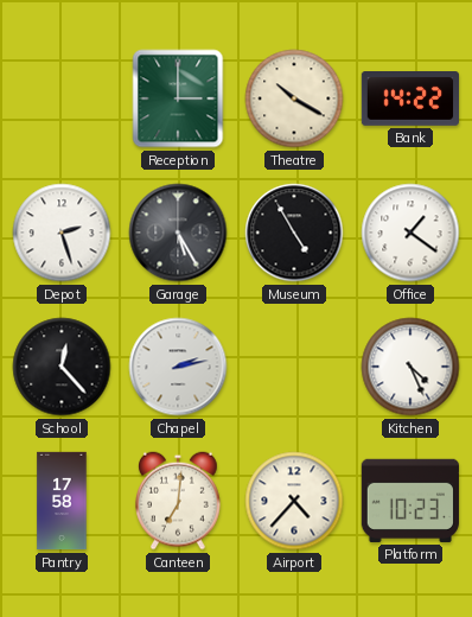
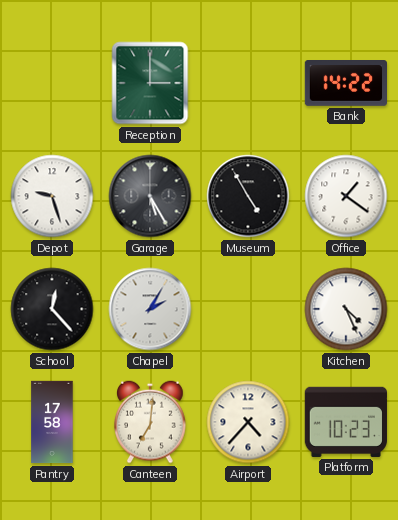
Theatre: 10:20 -> none
Depot: 2:27 -> 9:27
Chapel: 2:13 -> 2:05
